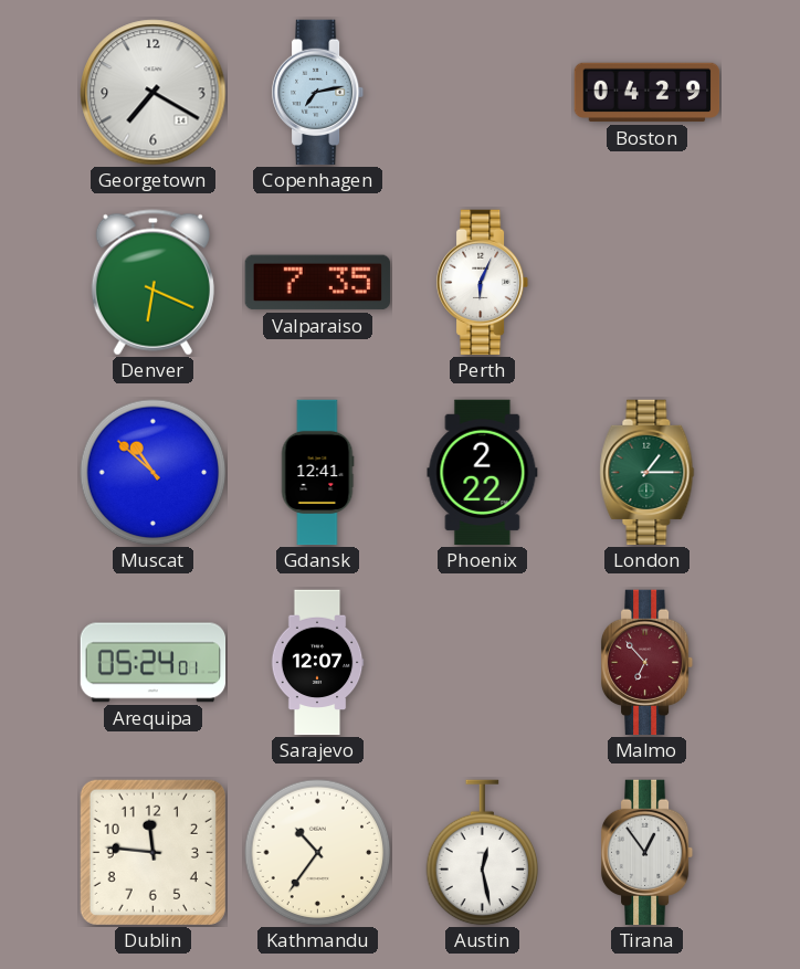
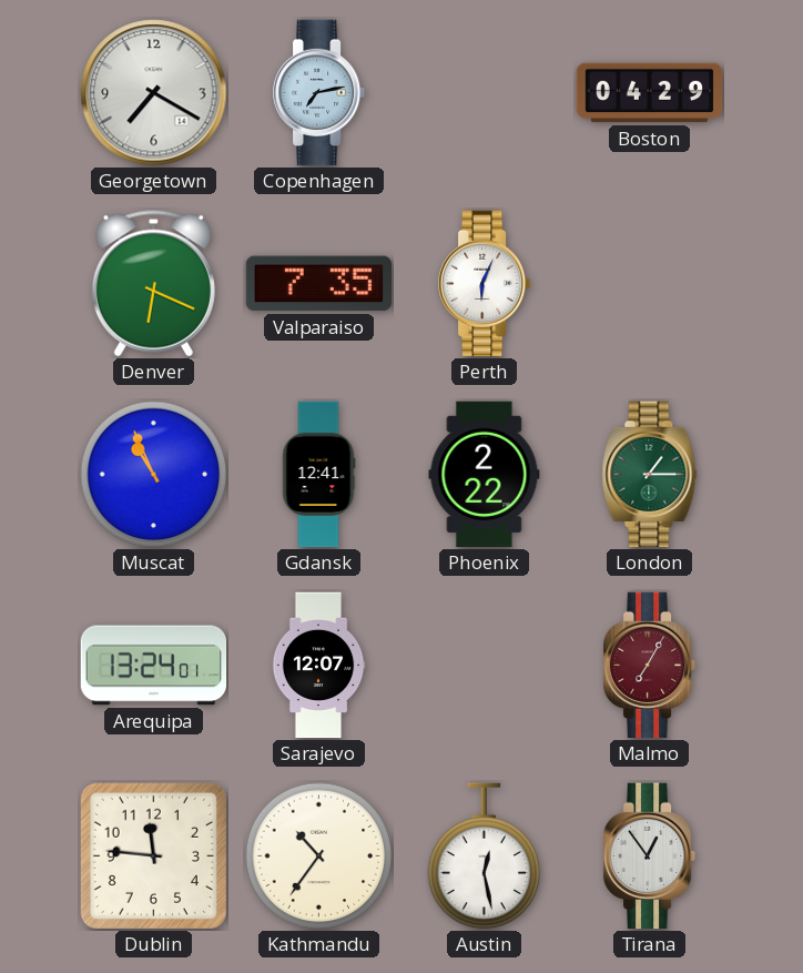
Muscat: 10:52 -> 10:56
Arequipa: 05:24 -> 13:24
Malmo: 6:53 -> 7:05
